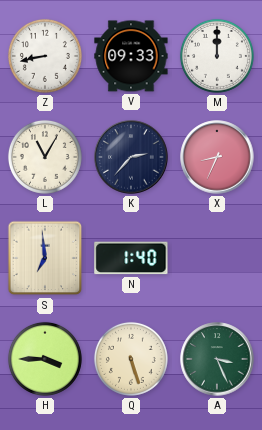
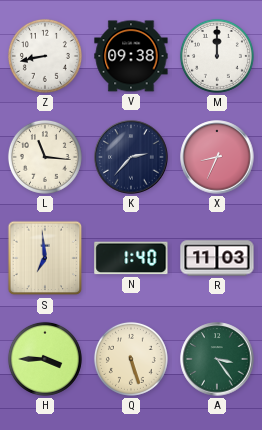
V: 09:33 -> 09:38
L: 11:05 -> 11:16
R: none -> 11:03
A: 3:26 -> 3:24
